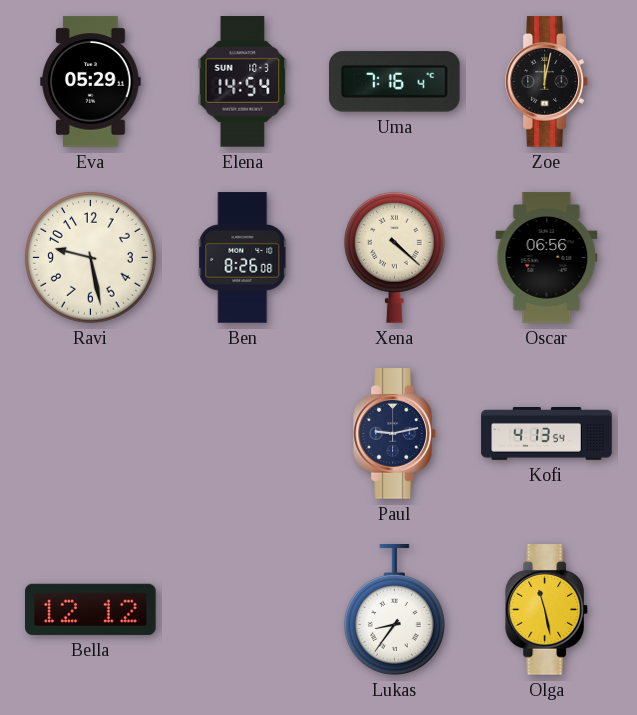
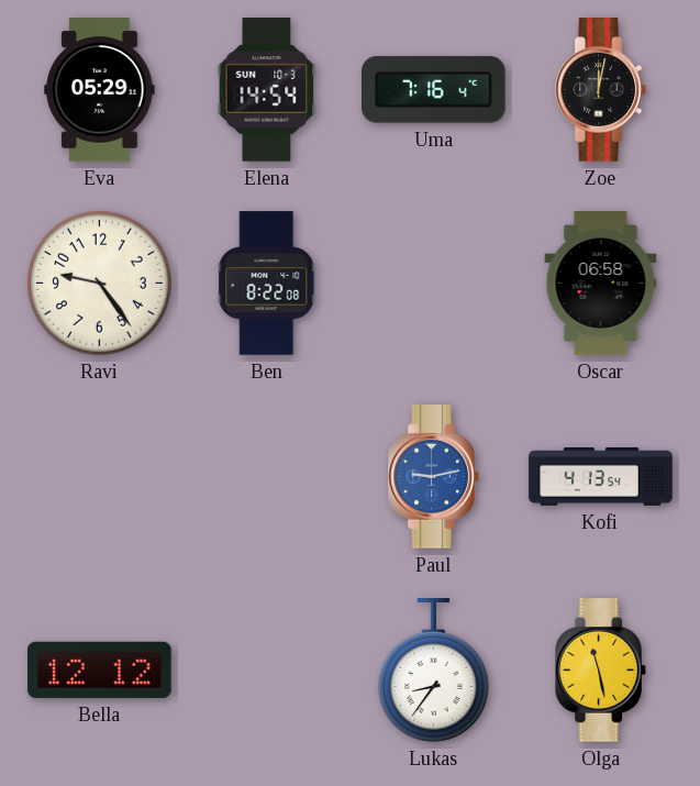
Ravi: 9:28 -> 9:24
Ben: 8:26 -> 8:22
Xena: 4:22 -> none
Oscar: 06:56 -> 06:58
Paul dial: navy -> blue
